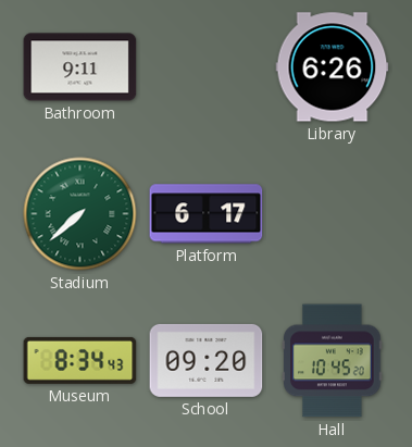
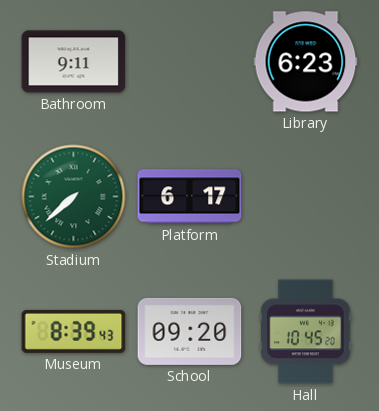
Library: 6:26 -> 6:23
Museum: 8:34 -> 8:39
